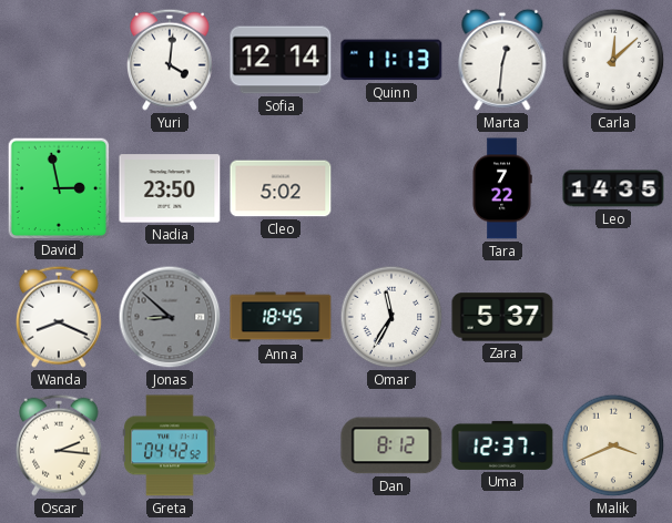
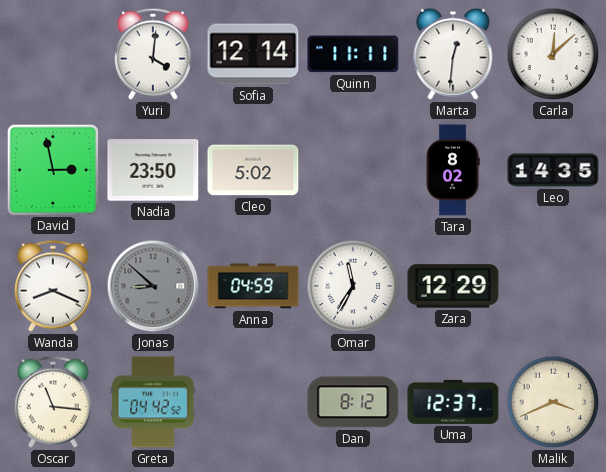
Quinn: 11:13 -> 11:11
Tara: 7:22 -> 8:02
Anna: 18:45 -> 04:59
Zara: 5:37 -> 12:29
Oscar: 2:16 -> 11:16
